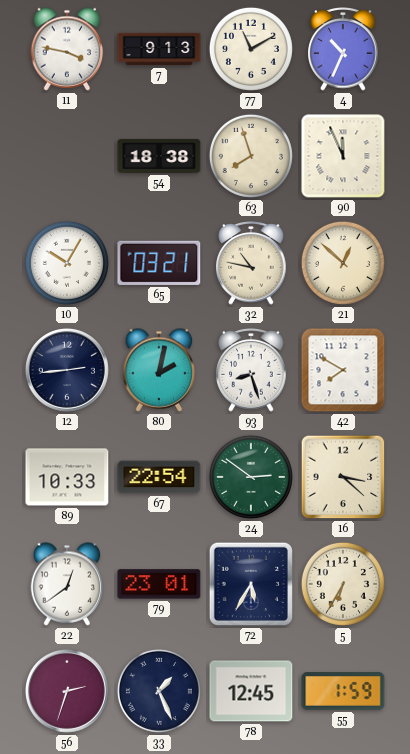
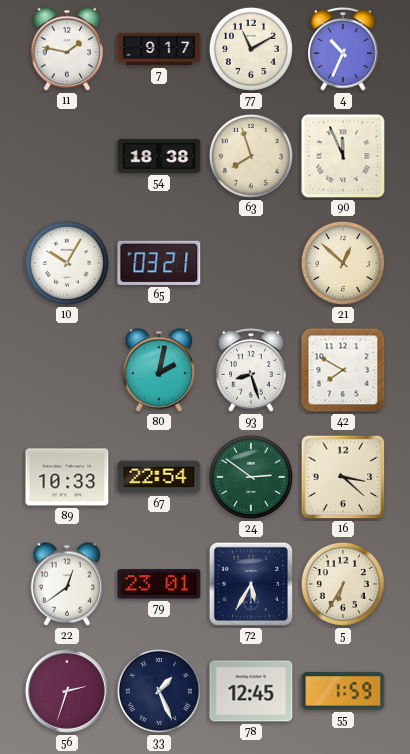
11: 3:47 -> 1:47
7: 9:13 -> 9:17
32: 10:47 -> none
12: 2:44 -> none
